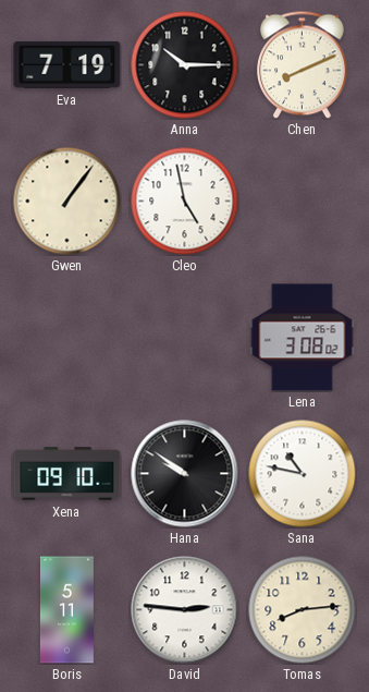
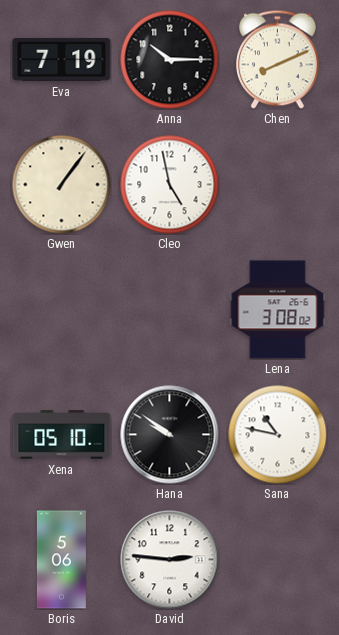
Xena: 09:10 -> 05:10
Boris: 5:11 -> 5:06
Tomas: 8:14 -> none
